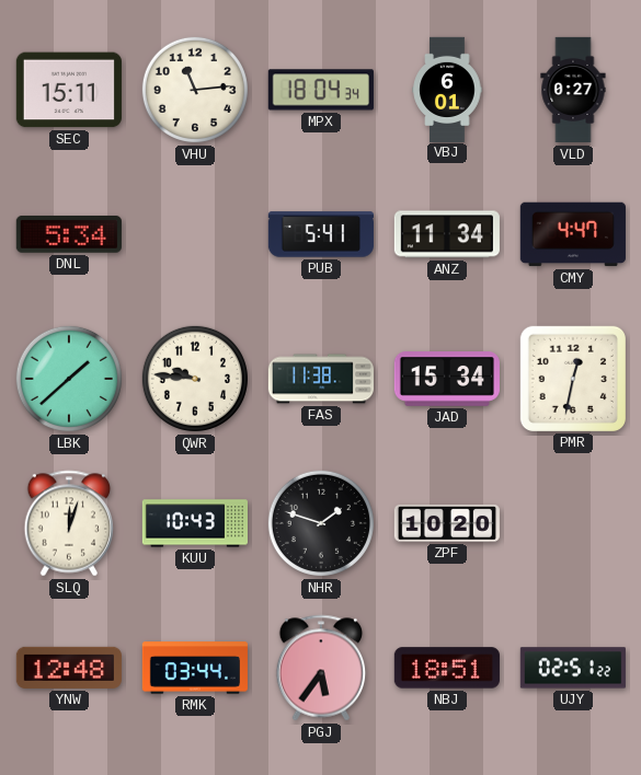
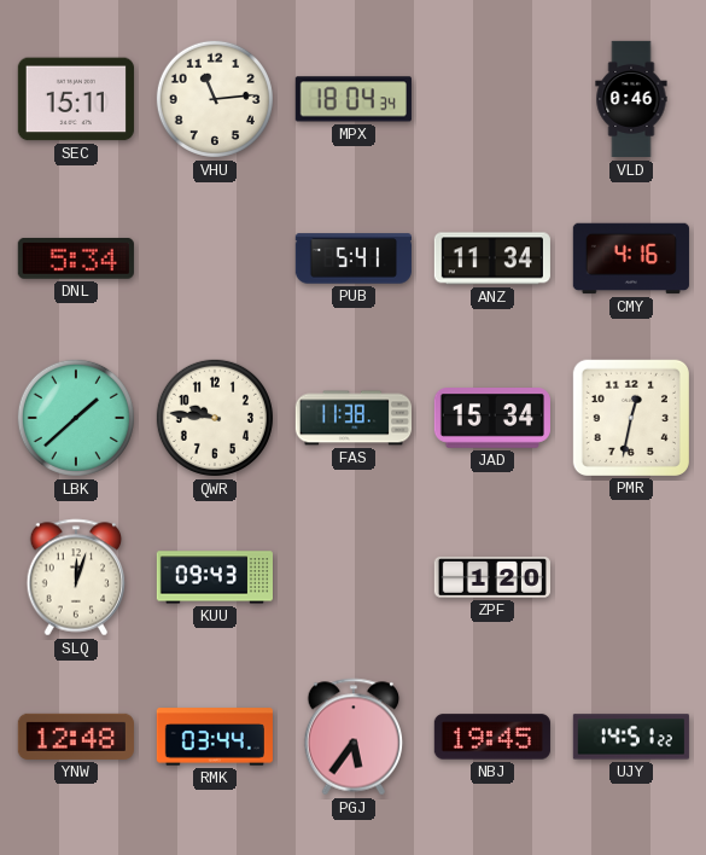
VBJ: 6:01 -> none
VLD: 0:27 -> 0:46
CMY: 4:47 -> 4:16
KUU: 10:43 -> 09:43
NHR: 1:48 -> none
ZPF: 10:20 -> 1:20
NBJ: 18:51 -> 19:45
UJY: 02:51 -> 14:51
